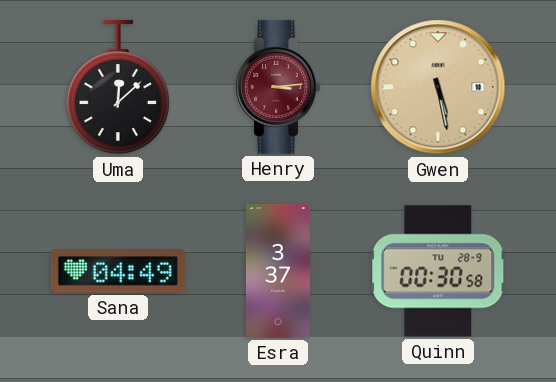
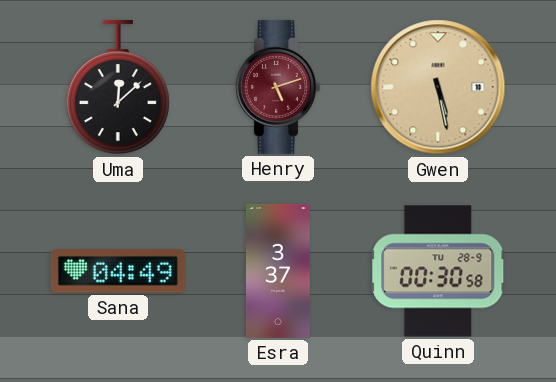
Henry: 3:14 -> 5:12
